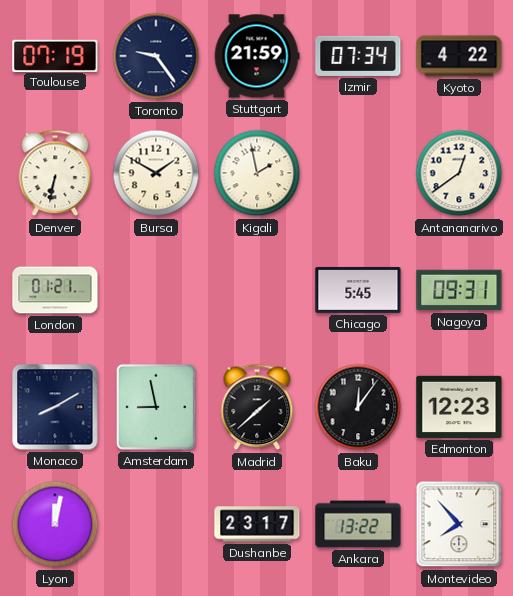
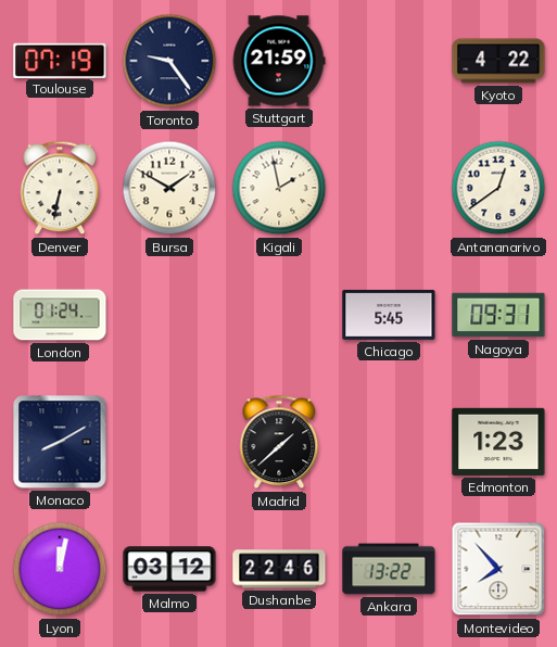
Izmir: 07:34 -> none
London: 01:21 -> 01:24
Amsterdam: 8:58 -> none
Baku: 12:06 -> none
Edmonton: 12:23 -> 1:23
Malmo: none -> 03:12
Dushanbe: 23:17 -> 22:46
